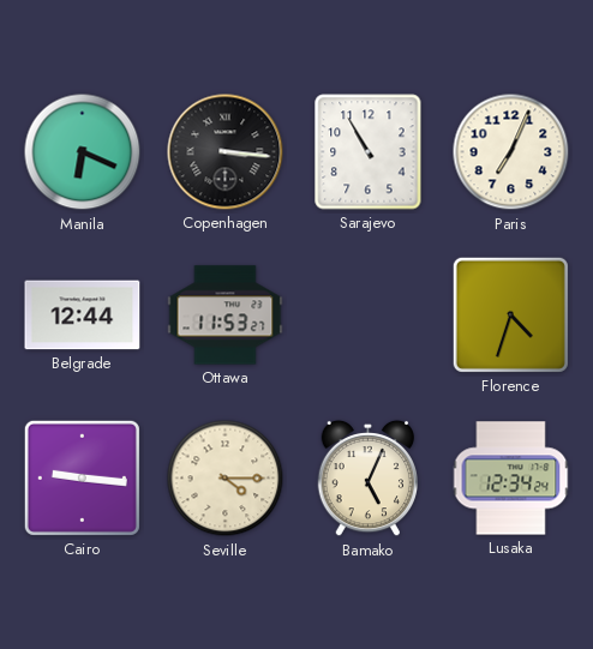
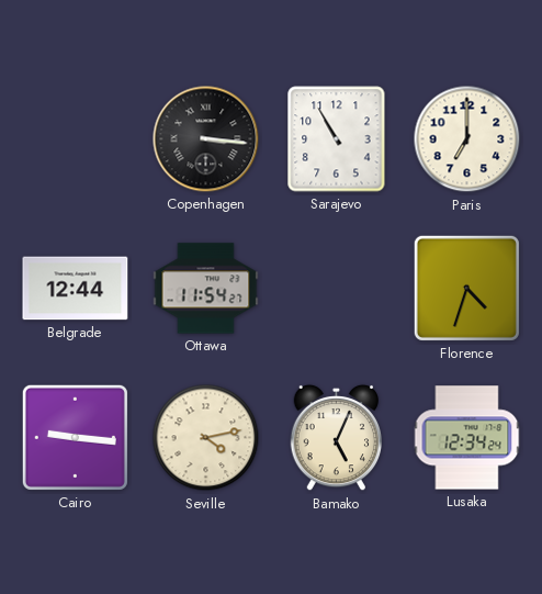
Manila: 6:19 -> none
Paris: 7:04 -> 7:00
Ottawa: 11:53 -> 11:54
Seville: 4:15 -> 4:13
